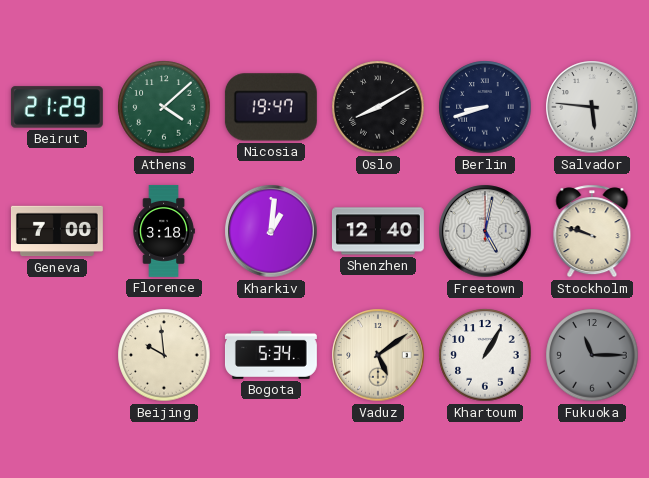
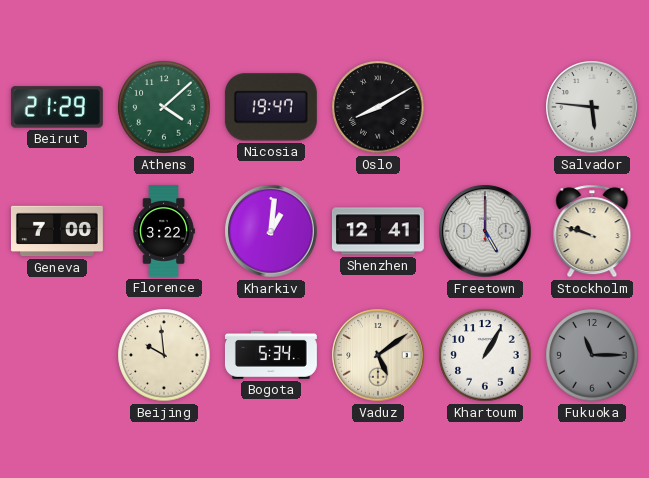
Berlin: 8:42 -> none
Florence: 3:18 -> 3:22
Shenzhen: 12:40 -> 12:41
Freetown: 5:02 -> 5:00
